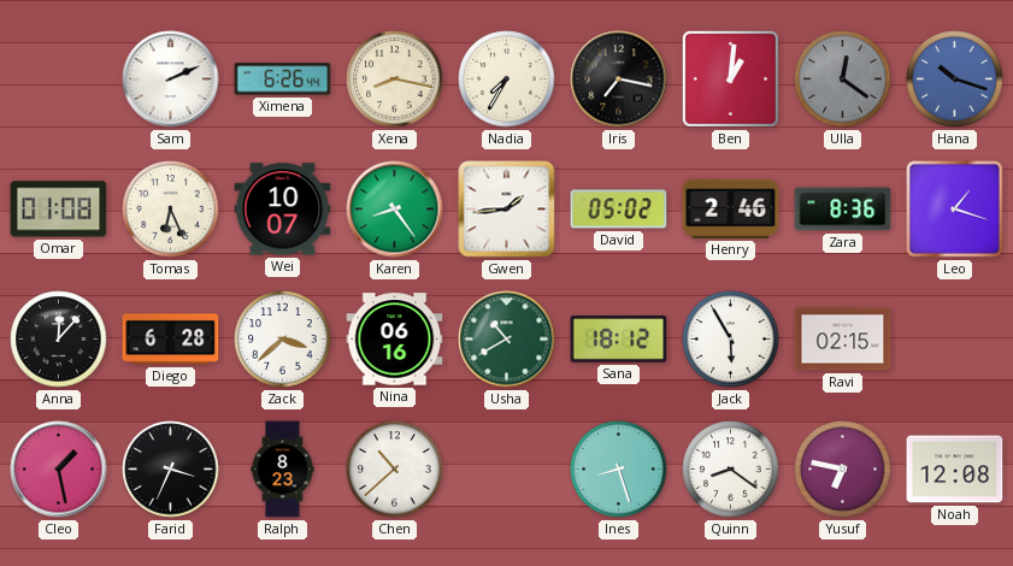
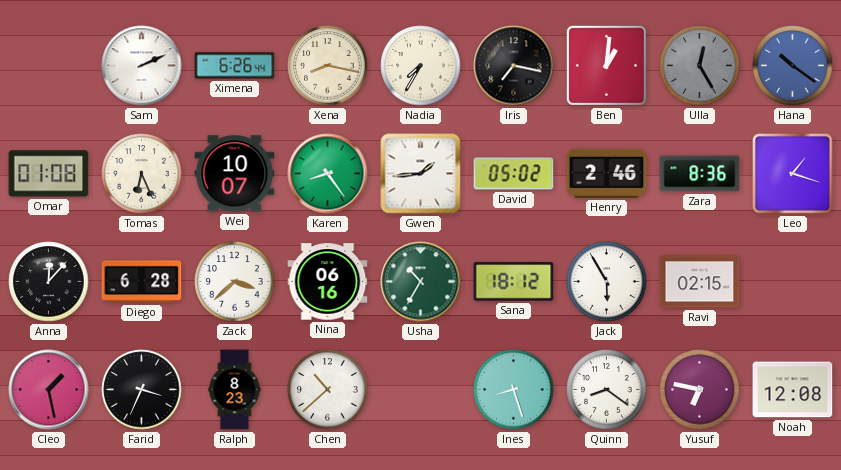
Ulla: 12:21 -> 12:25
Hana: 10:18 -> 10:21
Usha: 10:40 -> 10:35
